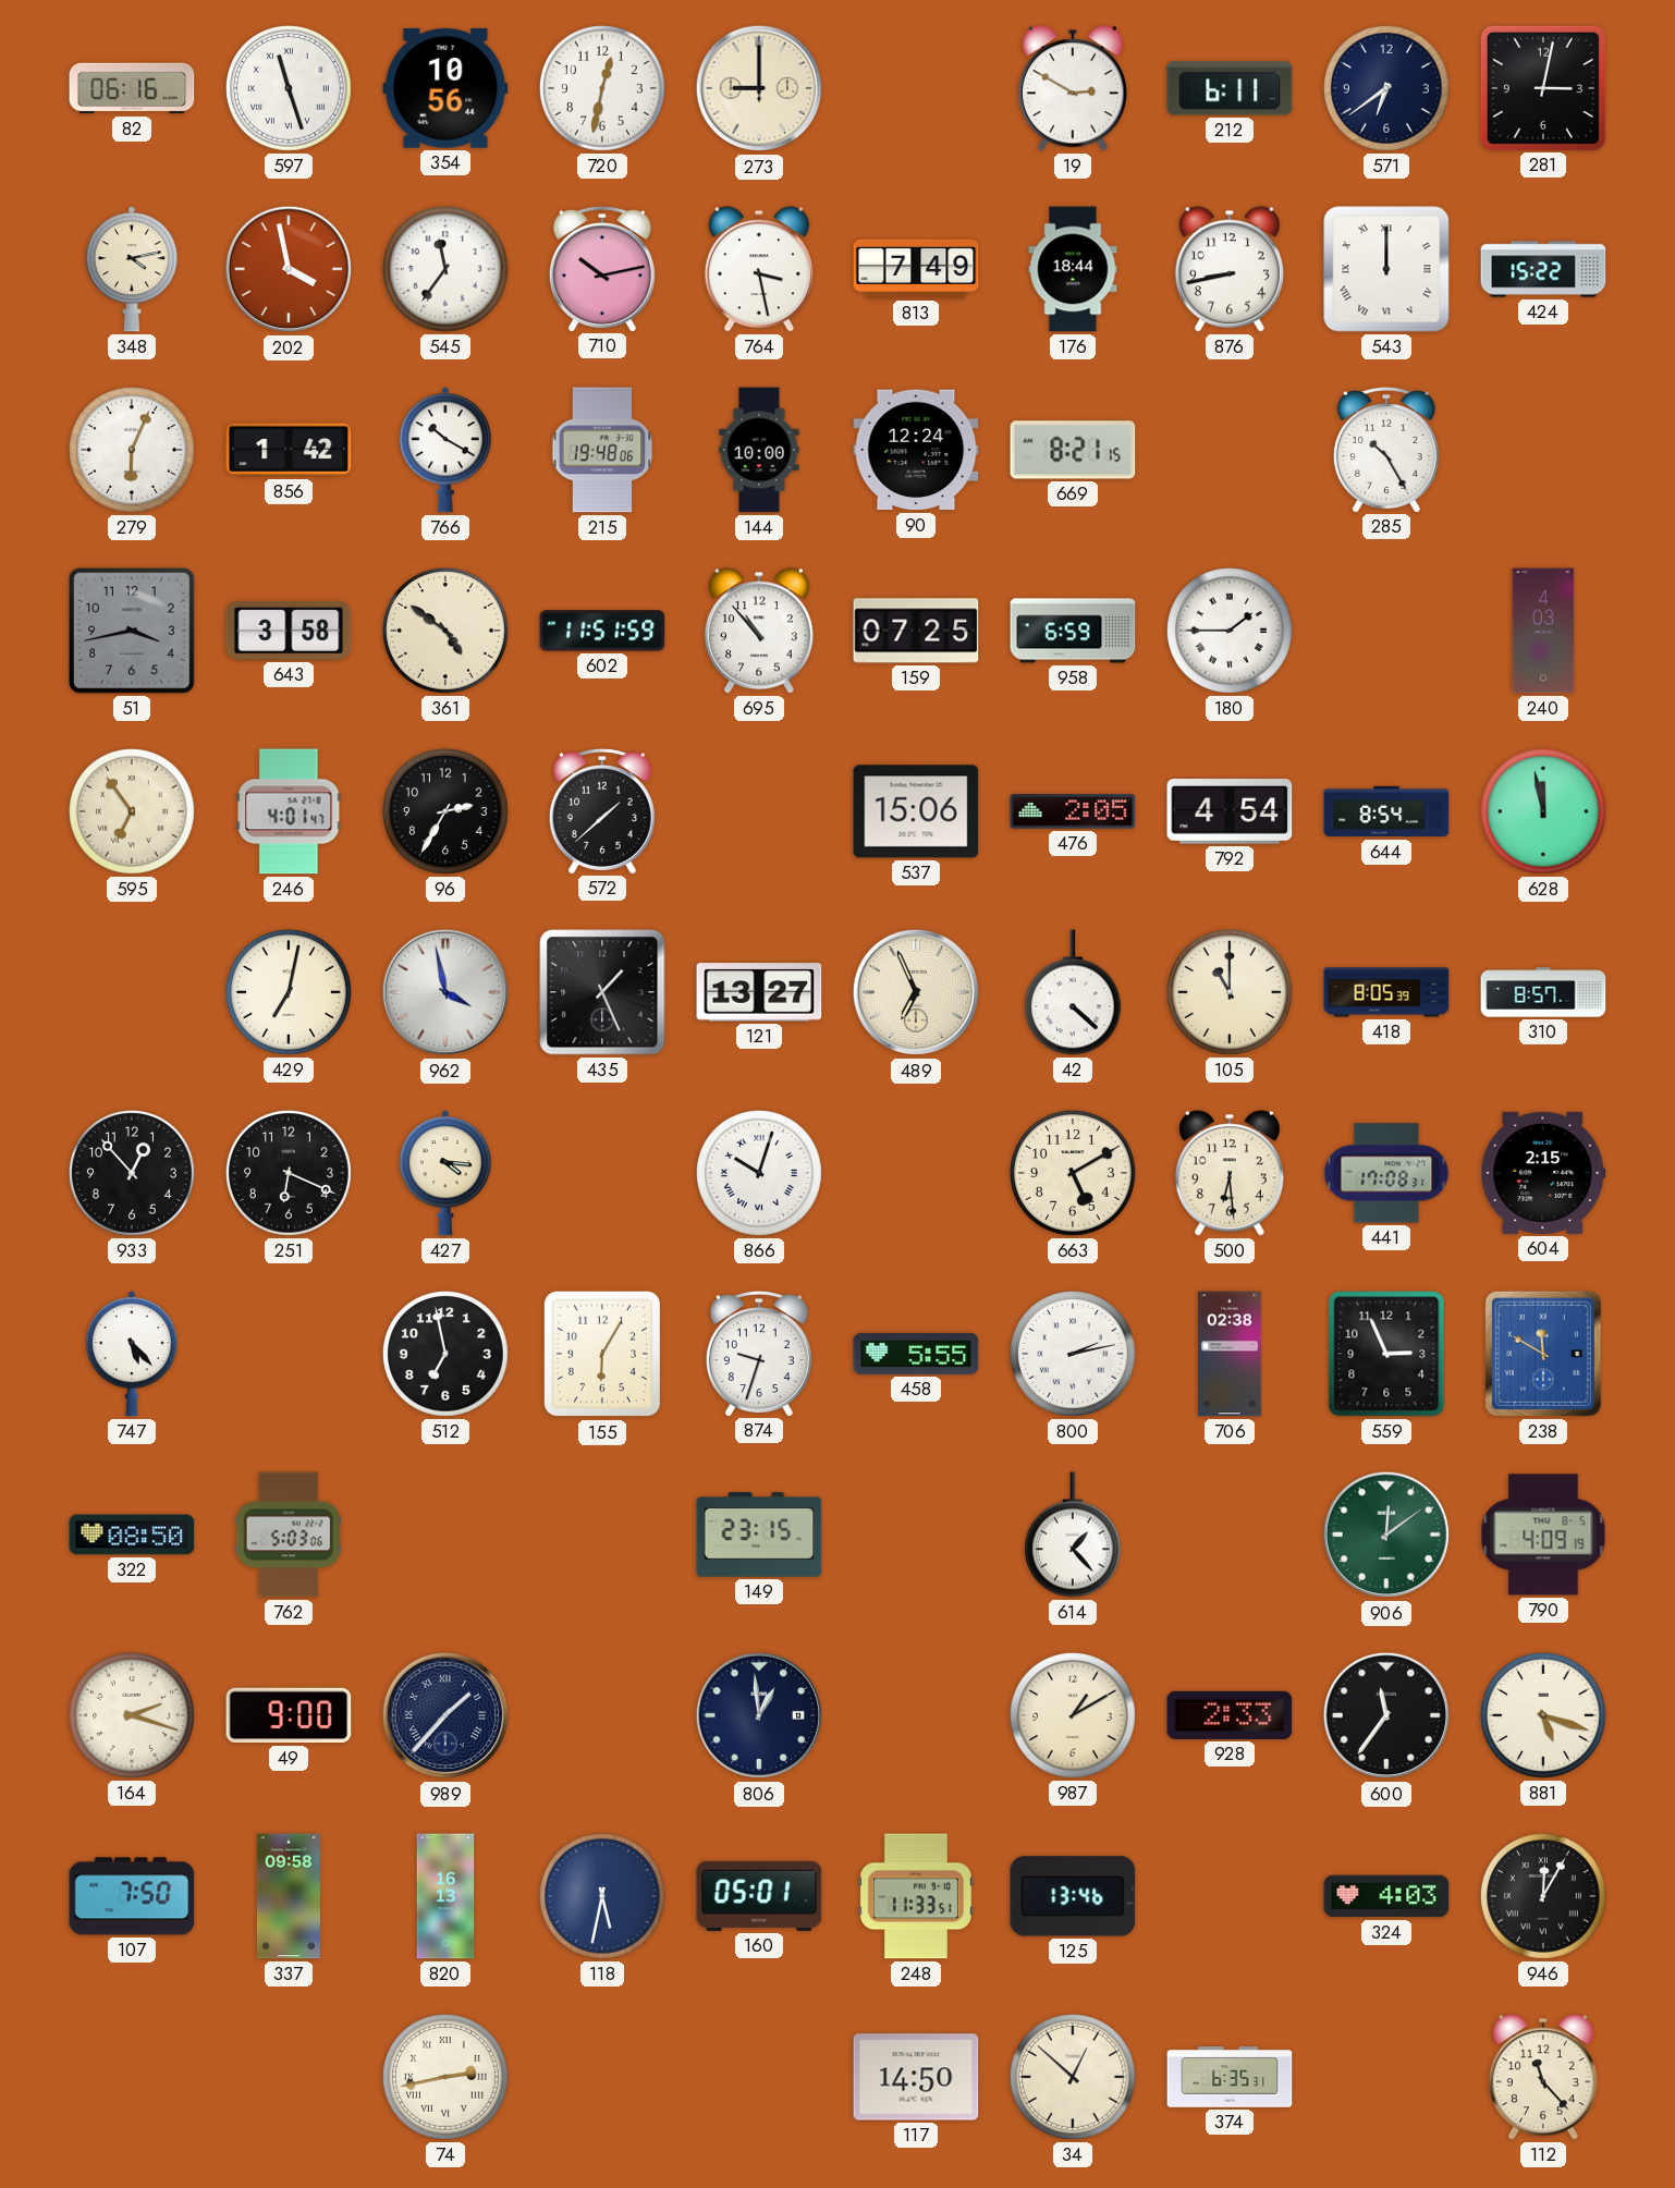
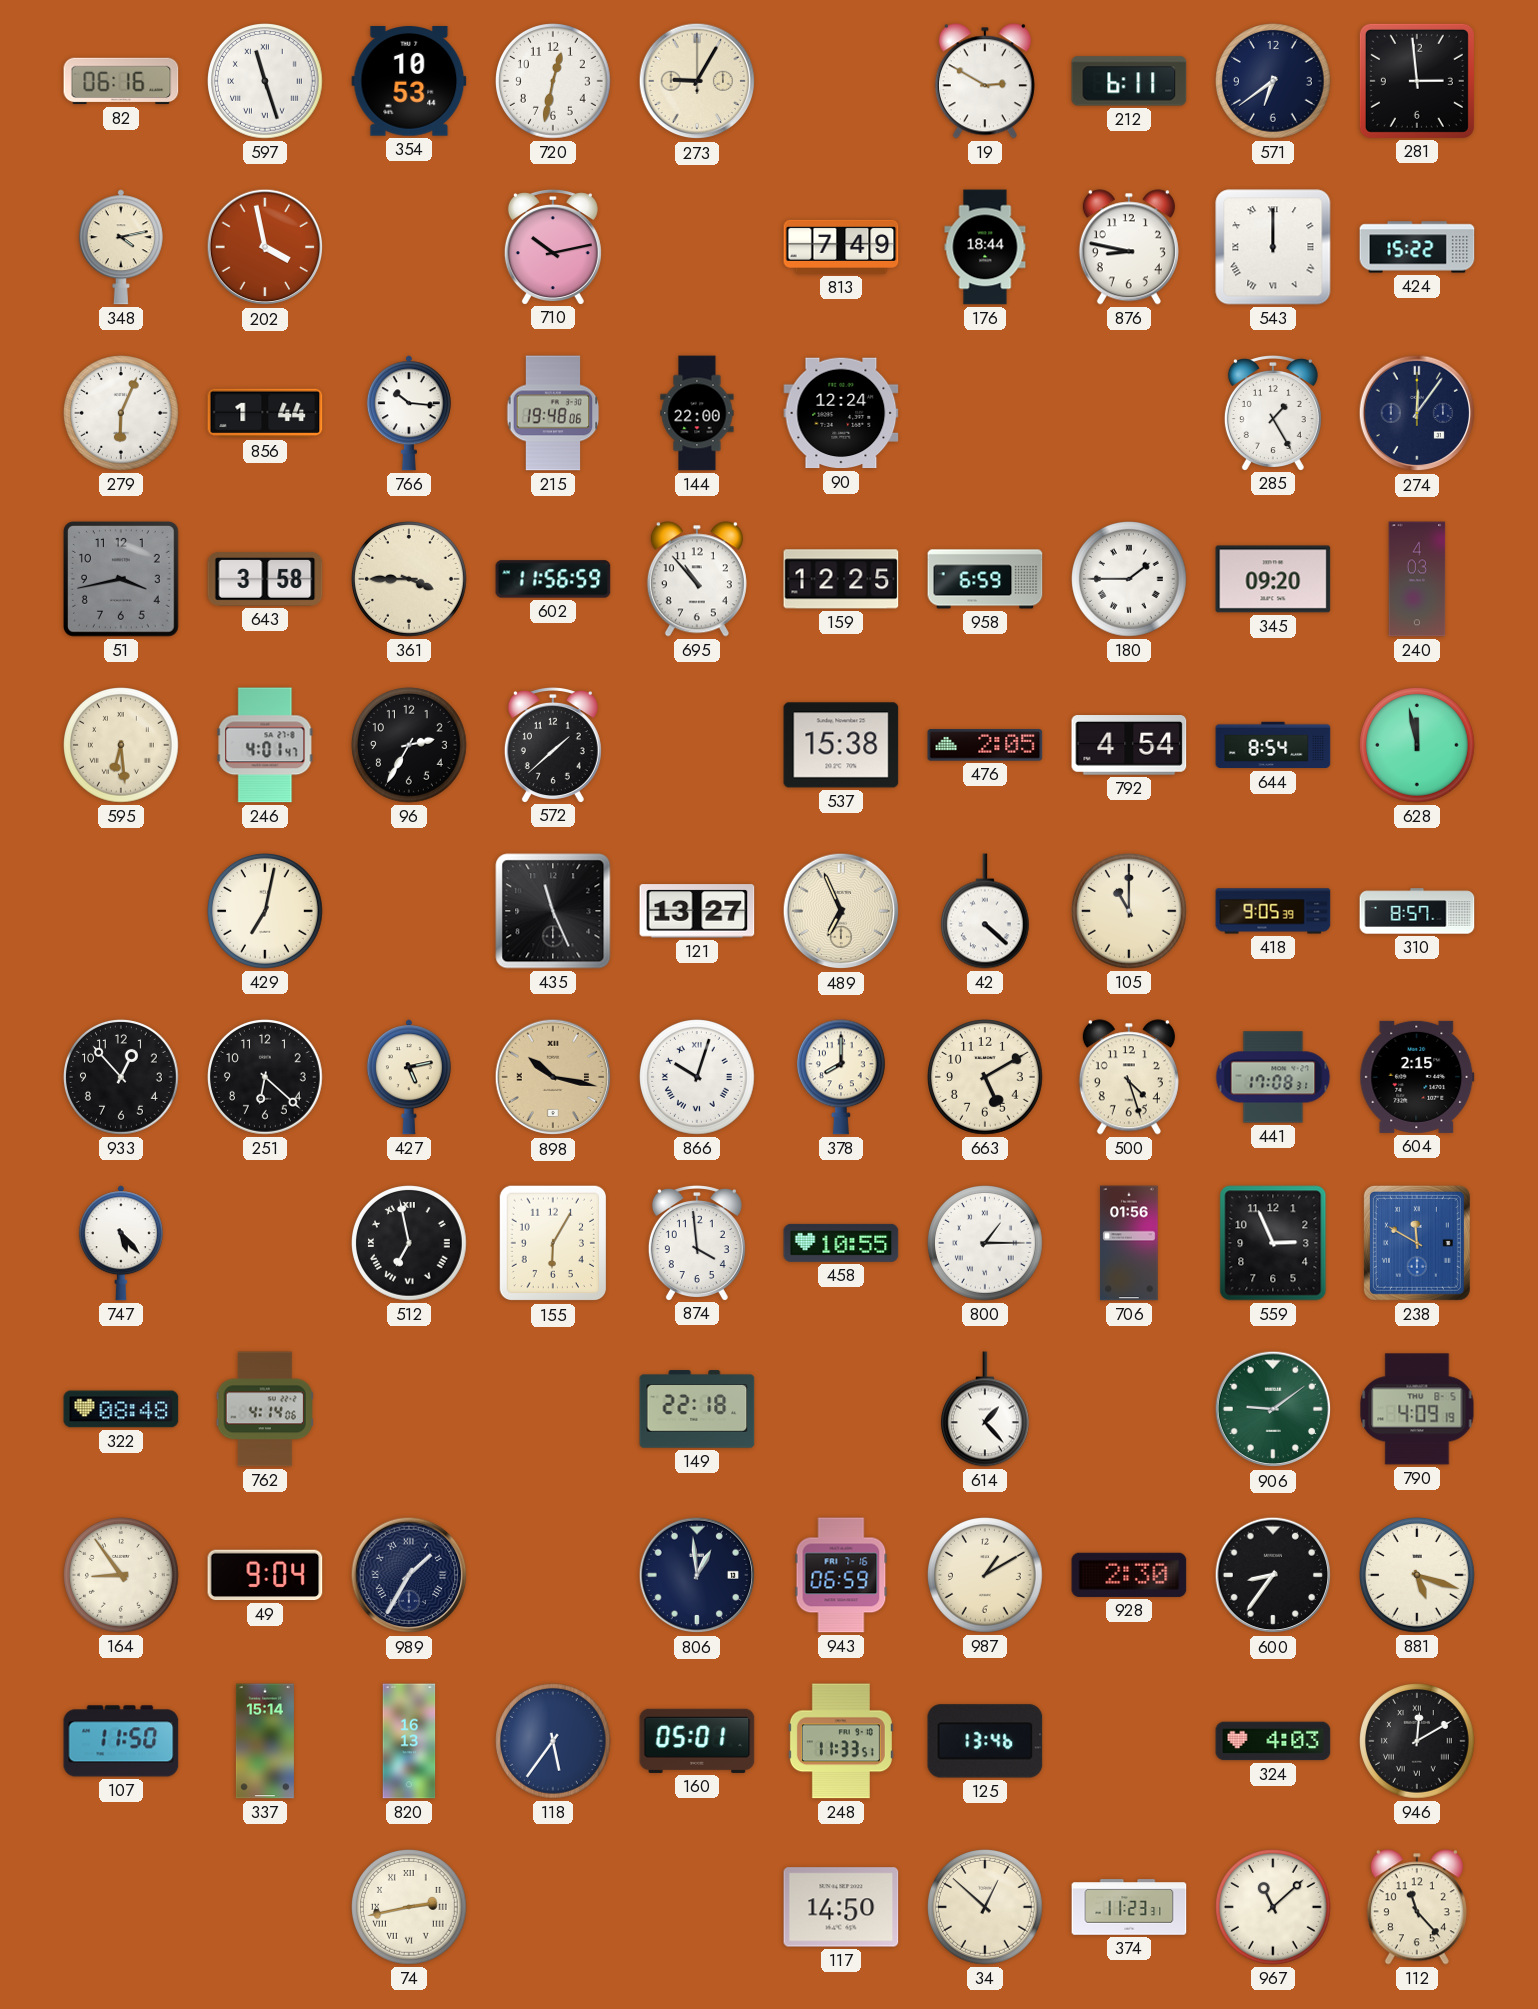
354: 10:56 -> 10:53
273: 9:00 -> 9:05
281: 3:02 -> 2:59
545: 11:36 -> none
764: 3:28 -> none
876: 8:43 -> 8:47
856: 1:42 -> 1:44
766: 10:20 -> 10:16
144: 10:00 -> 22:00
669: 8:21 -> none
285: 10:25 -> 1:25
274: none -> 12:06
361: 4:51 -> 3:45
602: 11:51 -> 11:56
159: 07:25 -> 12:25
345: none -> 09:20
595: 6:54 -> 6:29
537: 15:06 -> 15:38
962: 3:58 -> none
435: 1:26 -> 11:26
418: 8:05 -> 9:05
251: 6:19 -> 6:22
427: 4:16 -> 5:13
898: none -> 10:17
378: none -> 8:00
500: 6:29 -> 4:27
512 numerals: Arabic -> Roman
874: 9:33 -> 3:59
458: 5:55 -> 10:55
800: 2:13 -> 1:15
706: 02:38 -> 01:56
322: 08:50 -> 08:48
762: 5:03 -> 4:14
149: 23:15 -> 22:18
906: 12:09 -> 9:09
164: 2:18 -> 8:54
49: 9:00 -> 9:04
989: 1:37 -> 1:35
943: none -> 06:59
928: 2:33 -> 2:30
600: 11:36 -> 8:36
107: 7:50 -> 11:50
337: 09:58 -> 15:14
118: 5:32 -> 5:36
946: 12:05 -> 12:10
374: 6:35 -> 11:23
967: none -> 11:08
